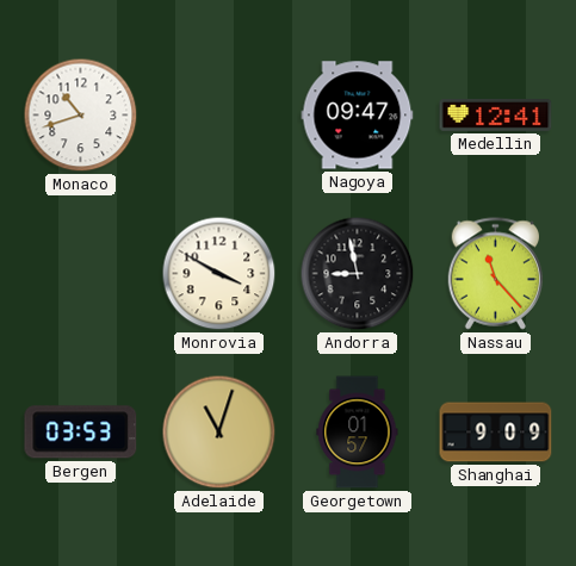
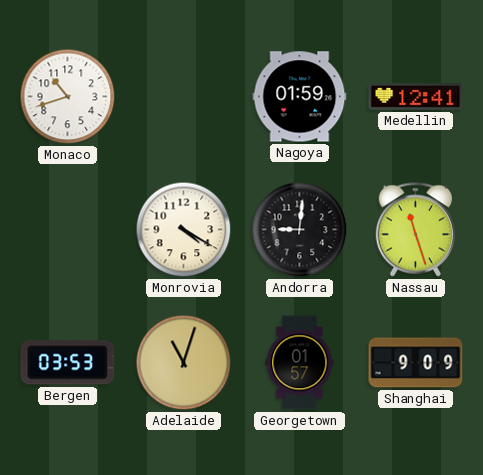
Nagoya: 09:47 -> 01:59
Monrovia: 3:50 -> 4:20
Andorra: 8:58 -> 9:01
Nassau: 11:23 -> 11:27
